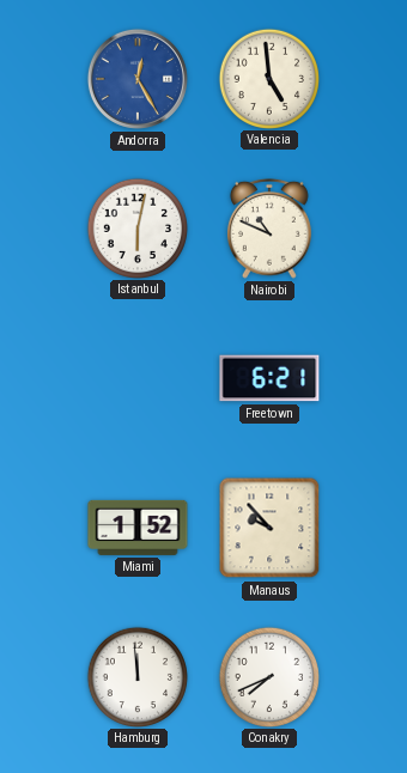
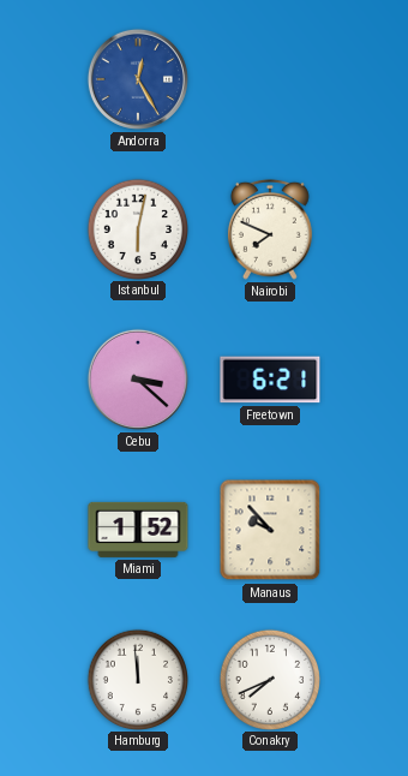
Valencia: 4:59 -> none
Nairobi: 10:49 -> 7:49
Cebu: none -> 3:22
